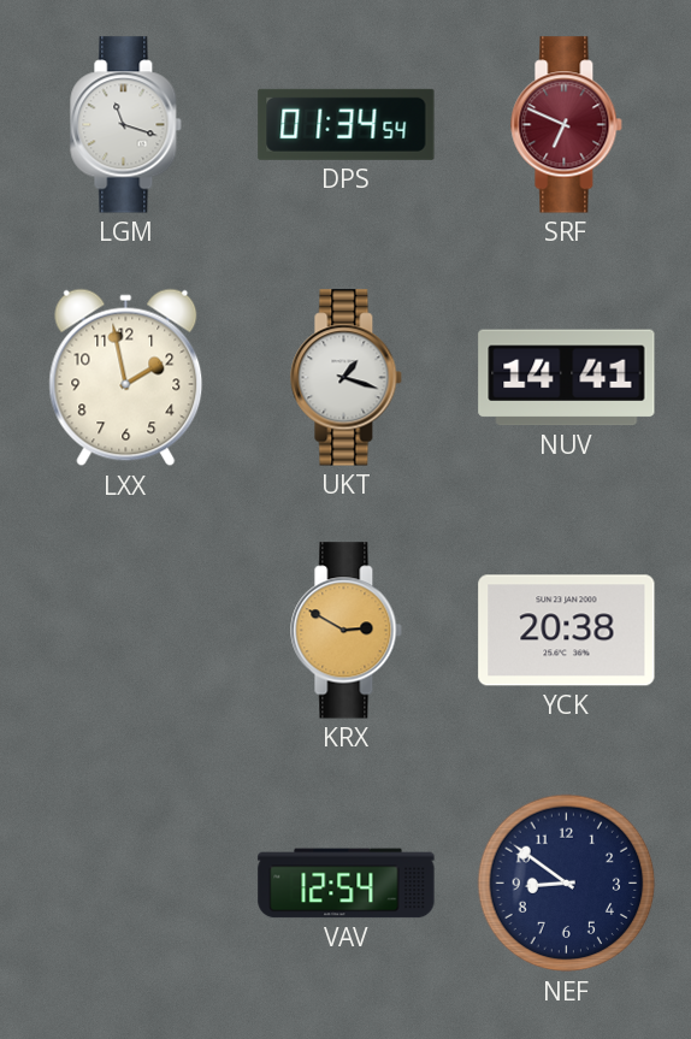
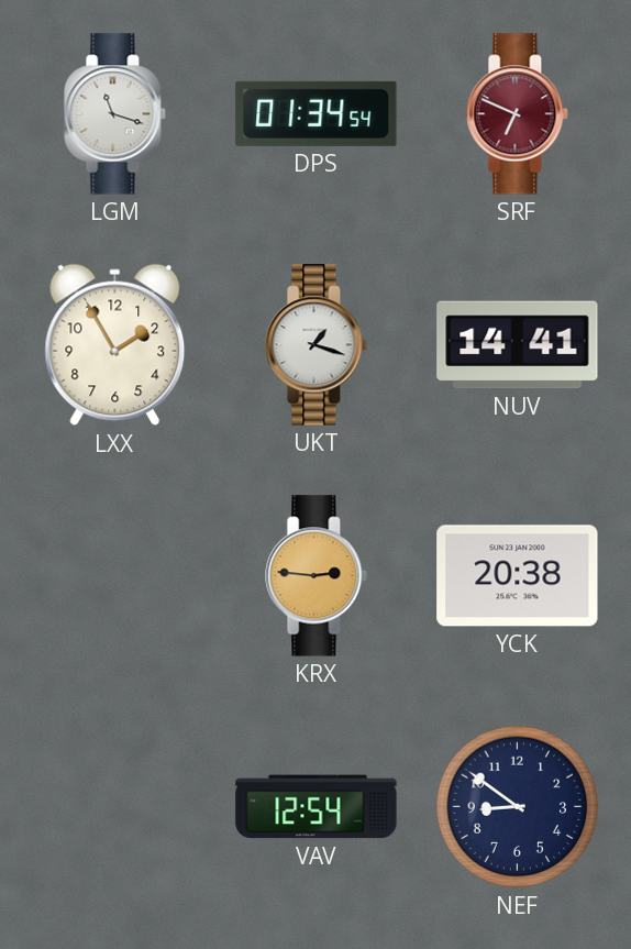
LXX: 1:58 -> 1:55
KRX: 2:50 -> 2:46
